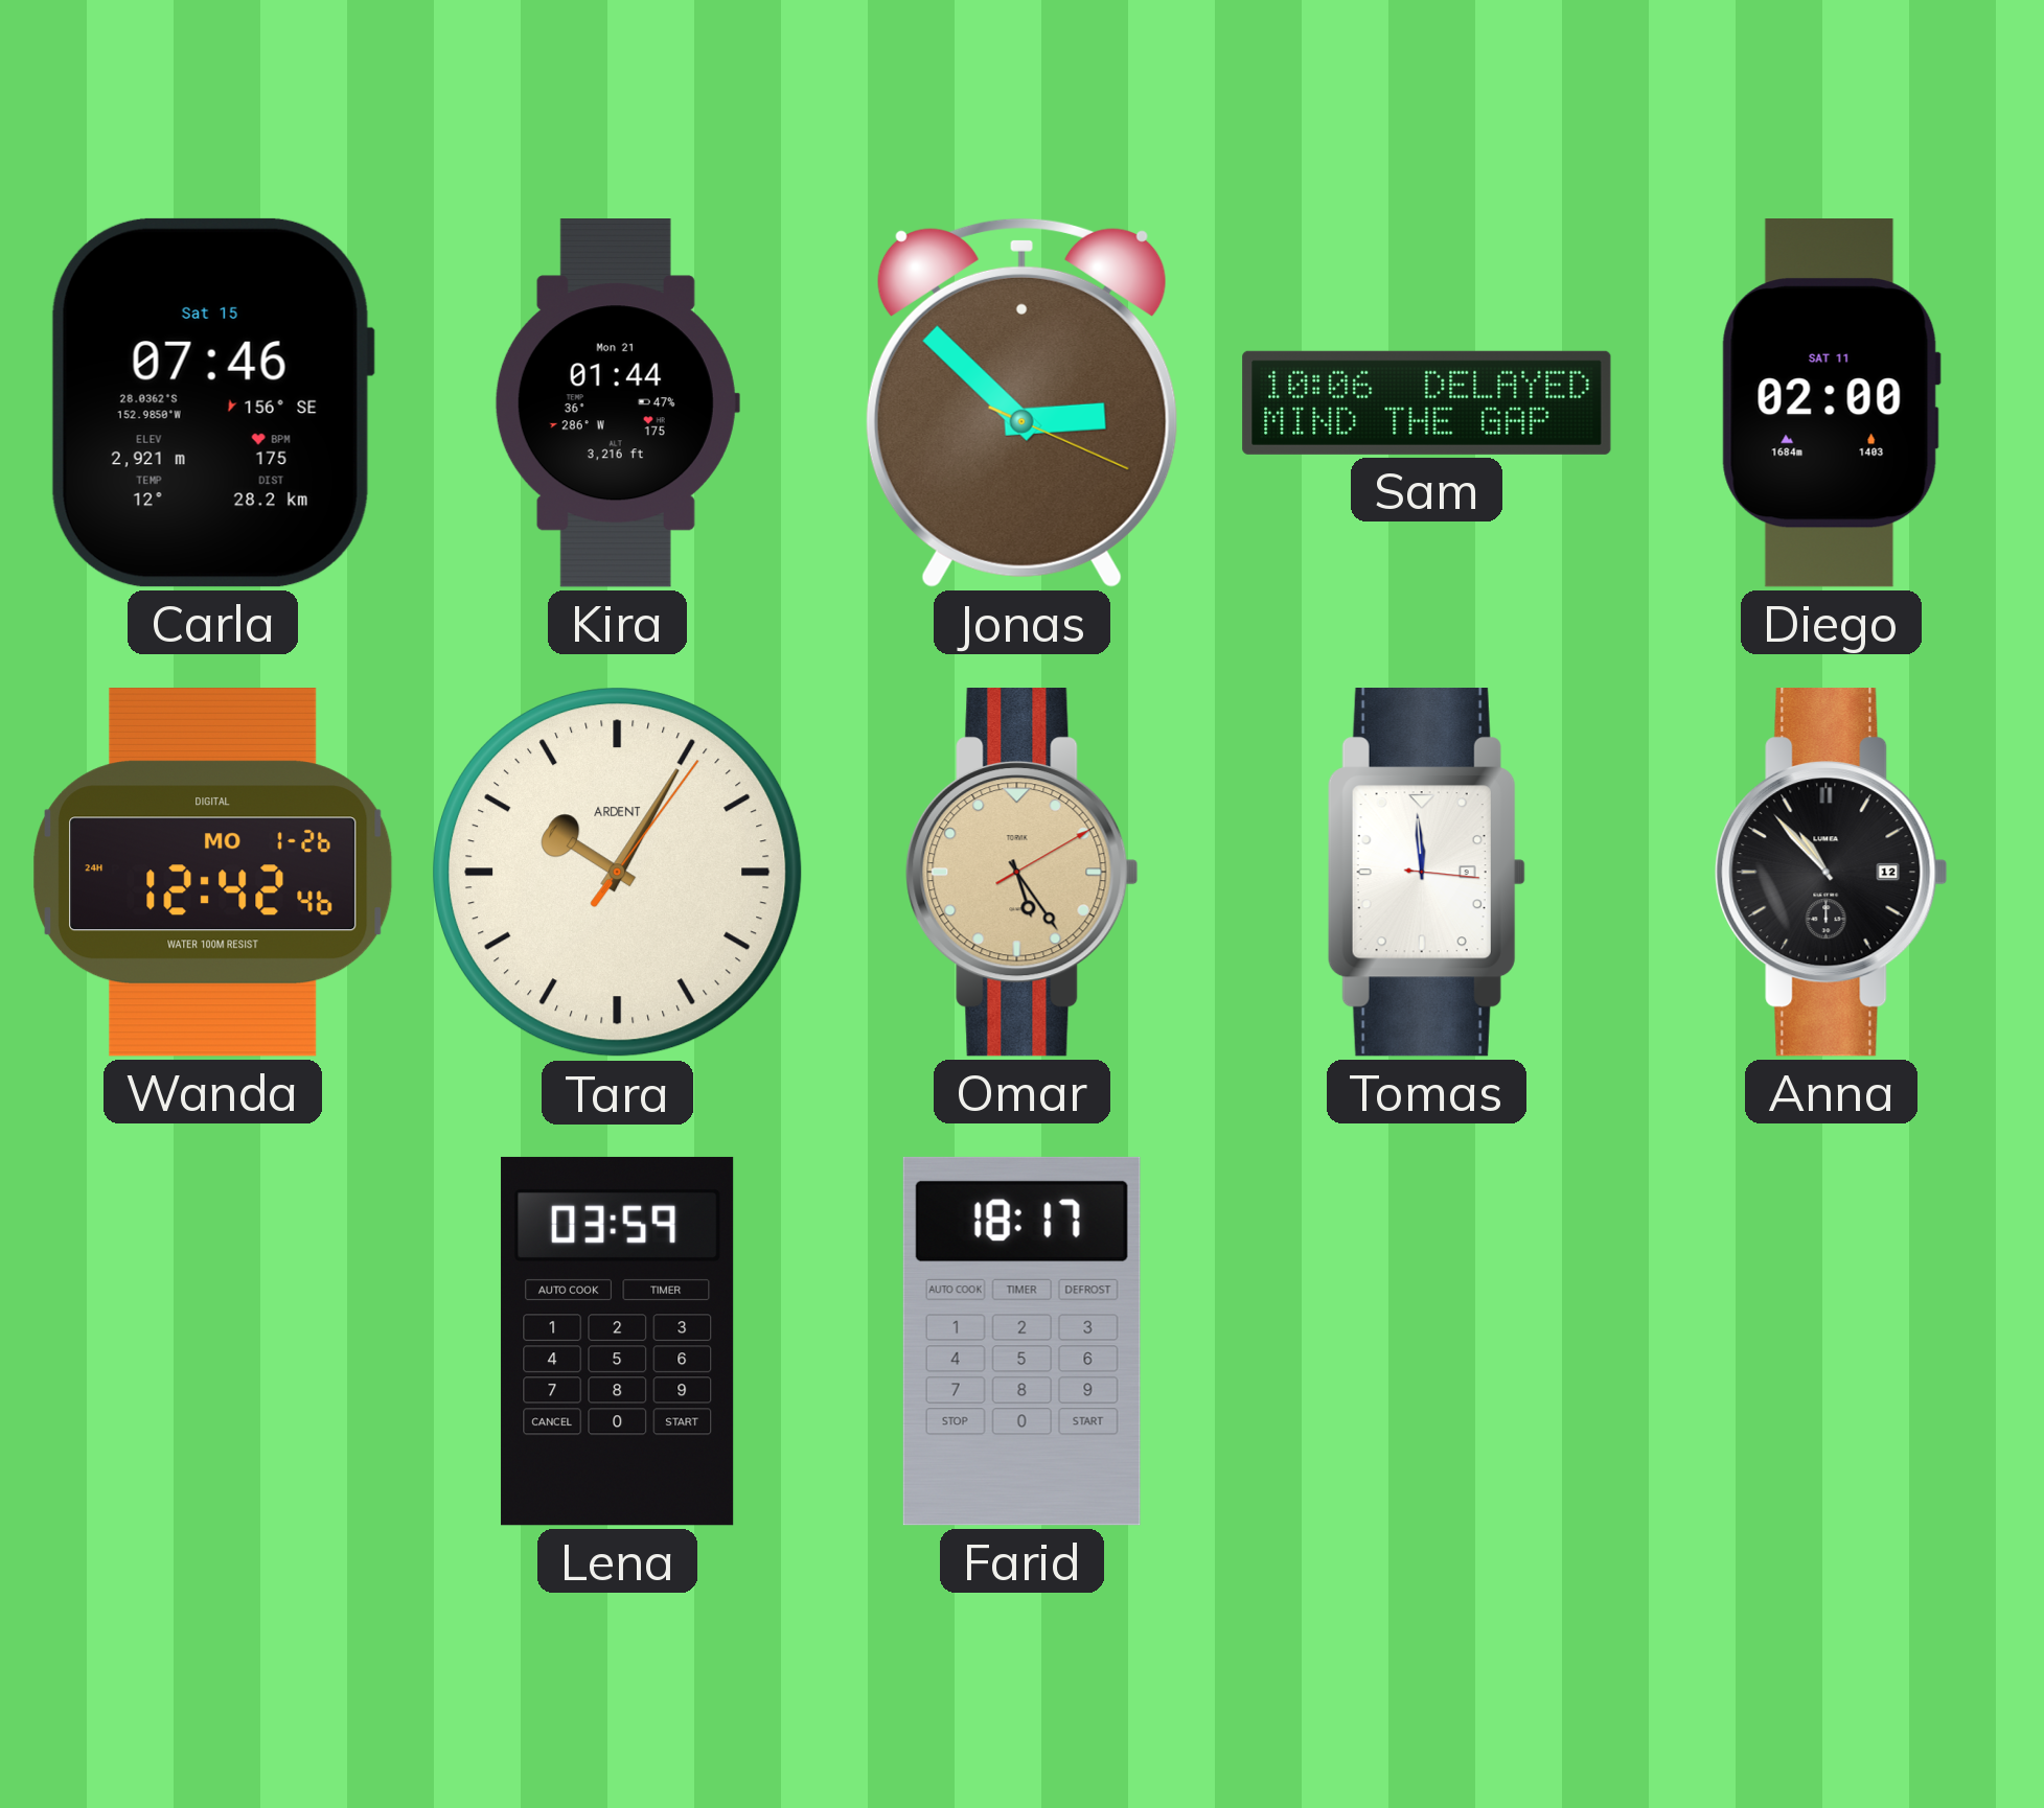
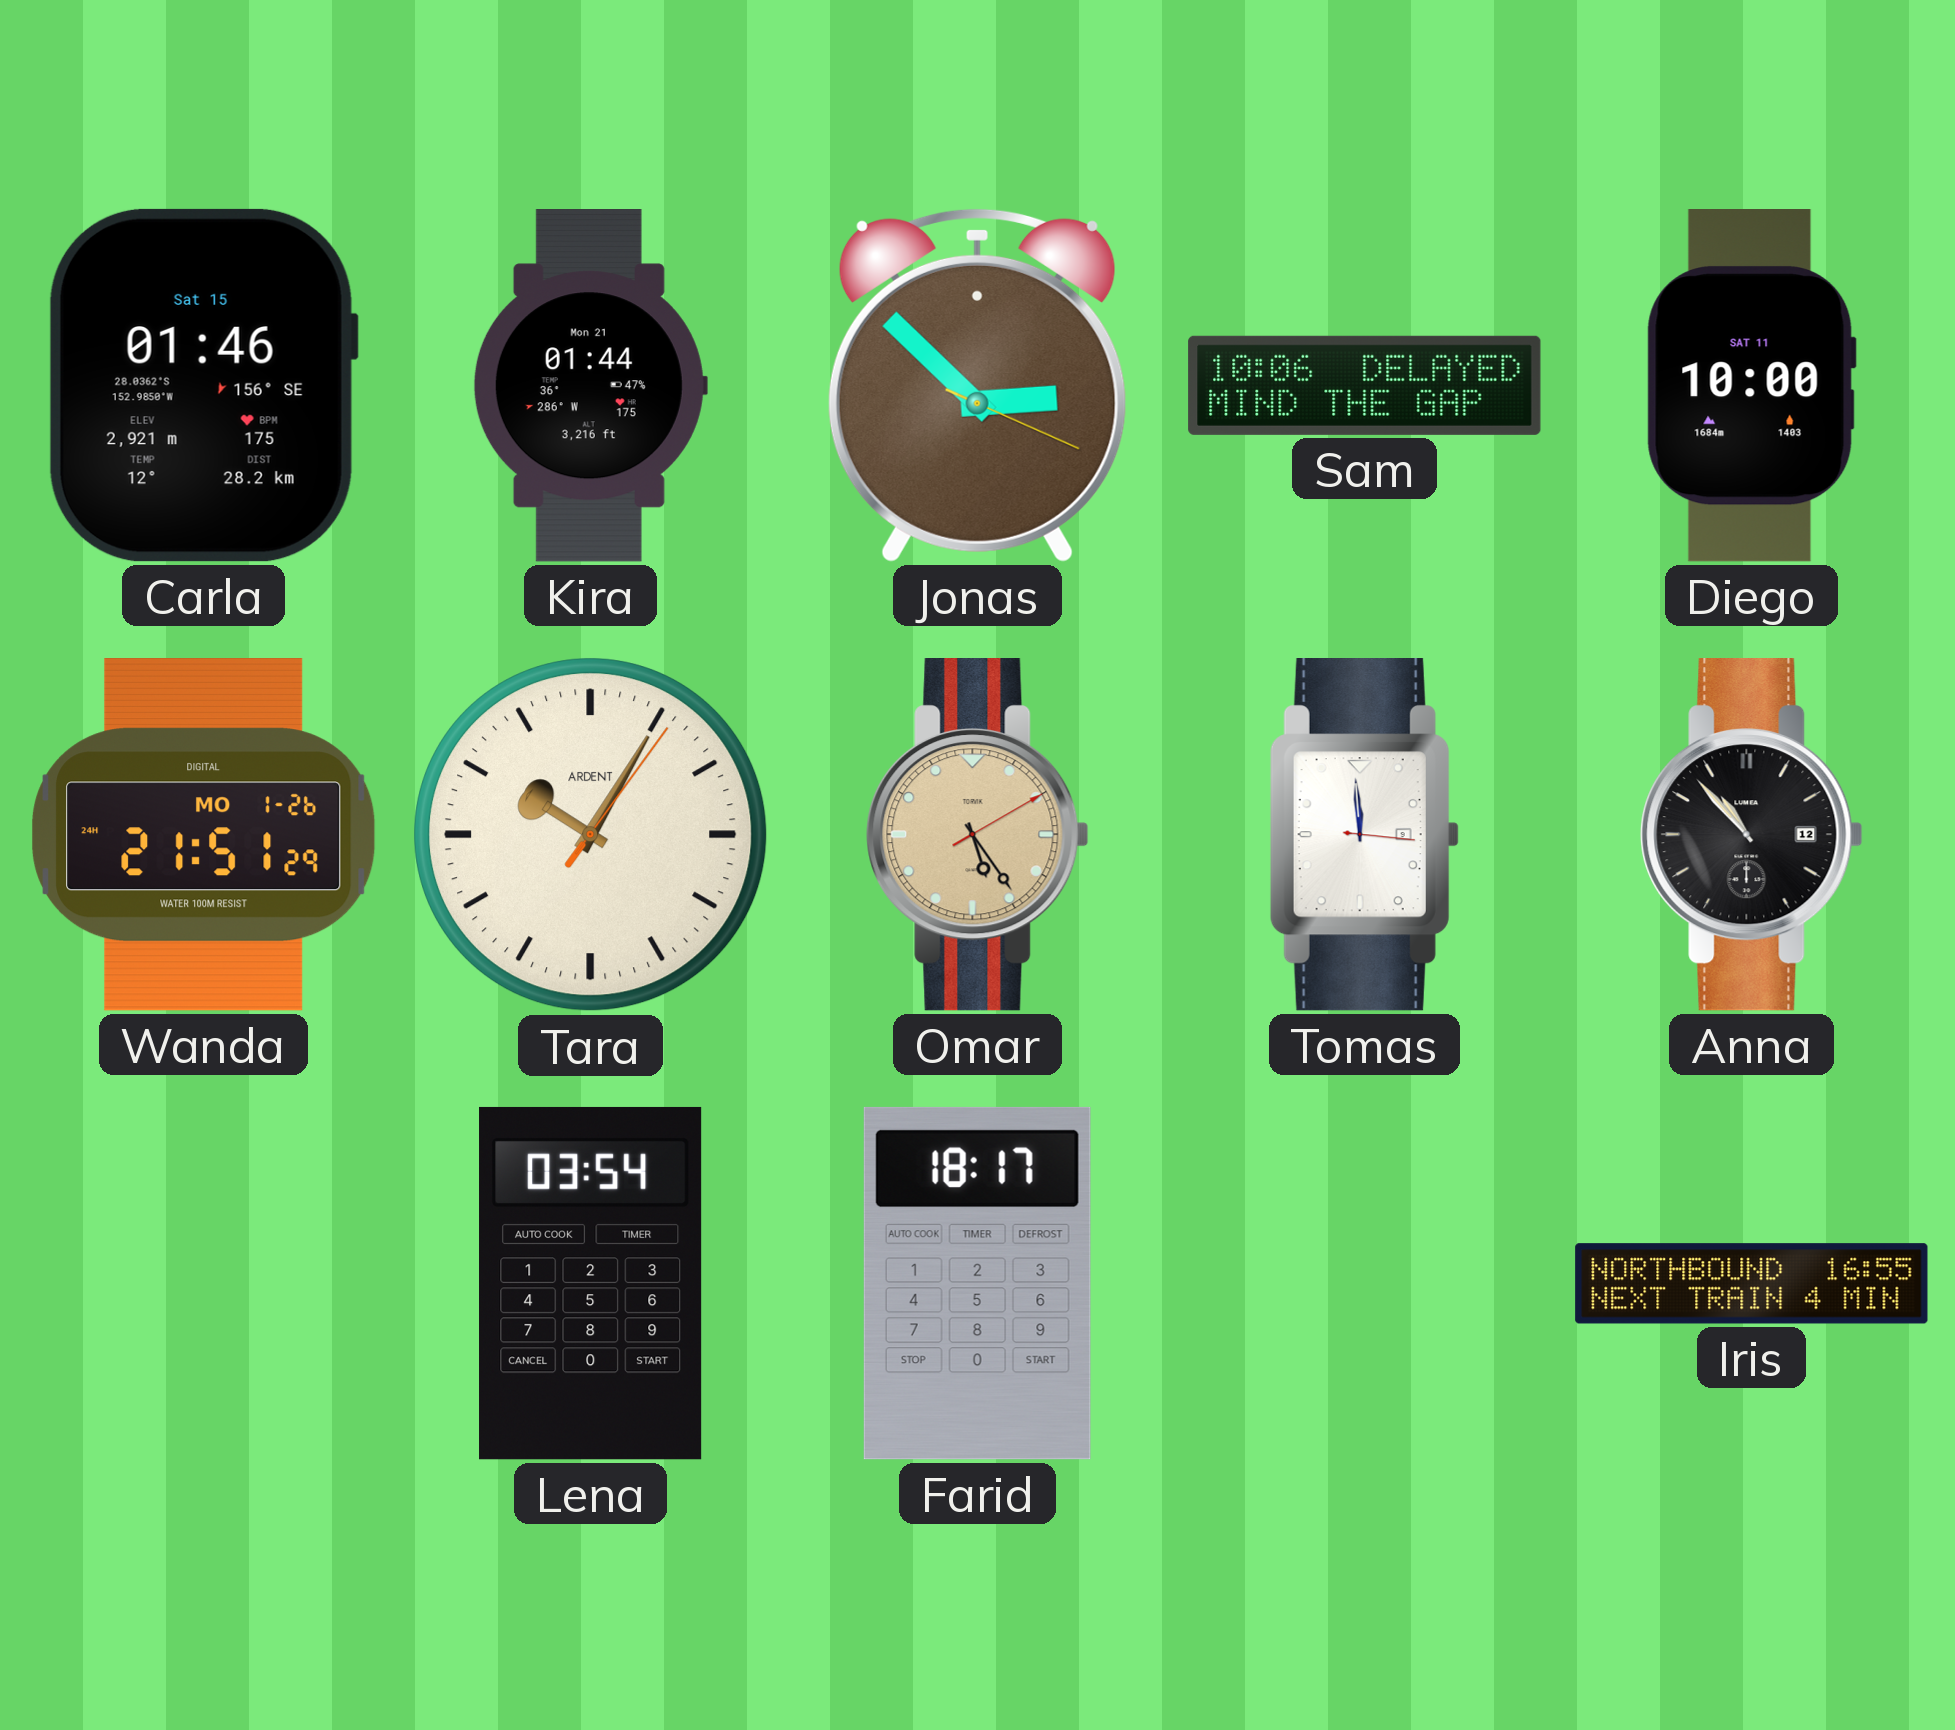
Carla: 07:46 -> 01:46
Diego: 02:00 -> 10:00
Wanda: 12:42 -> 21:51
Lena: 03:59 -> 03:54
Iris: none -> 16:55
